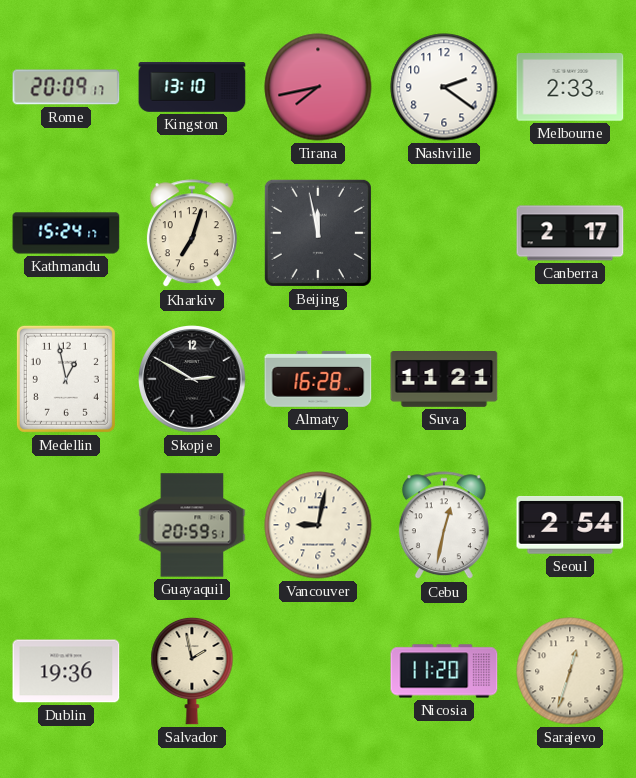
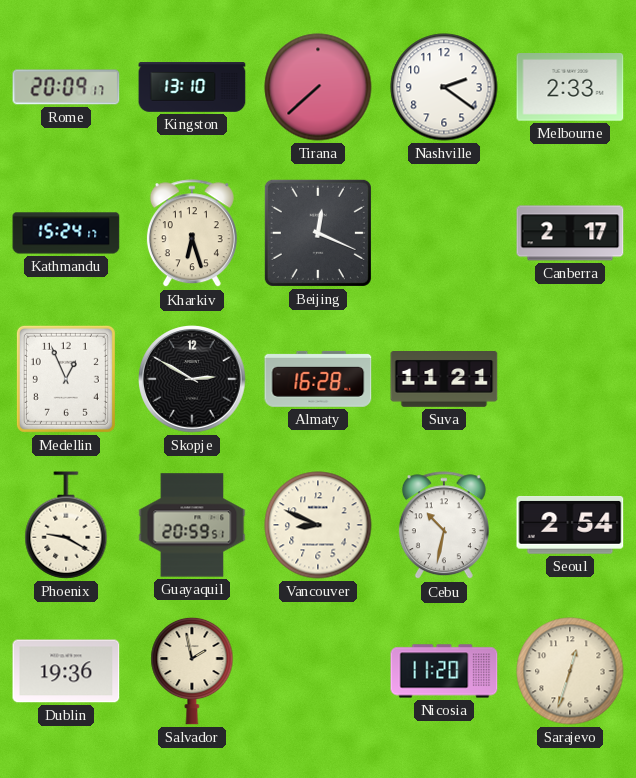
Tirana: 7:43 -> 7:38
Kharkiv: 7:03 -> 6:27
Beijing: 11:58 -> 12:19
Medellin: 12:58 -> 12:56
Phoenix: none -> 9:20
Vancouver: 9:02 -> 8:49
Cebu: 12:32 -> 10:32
